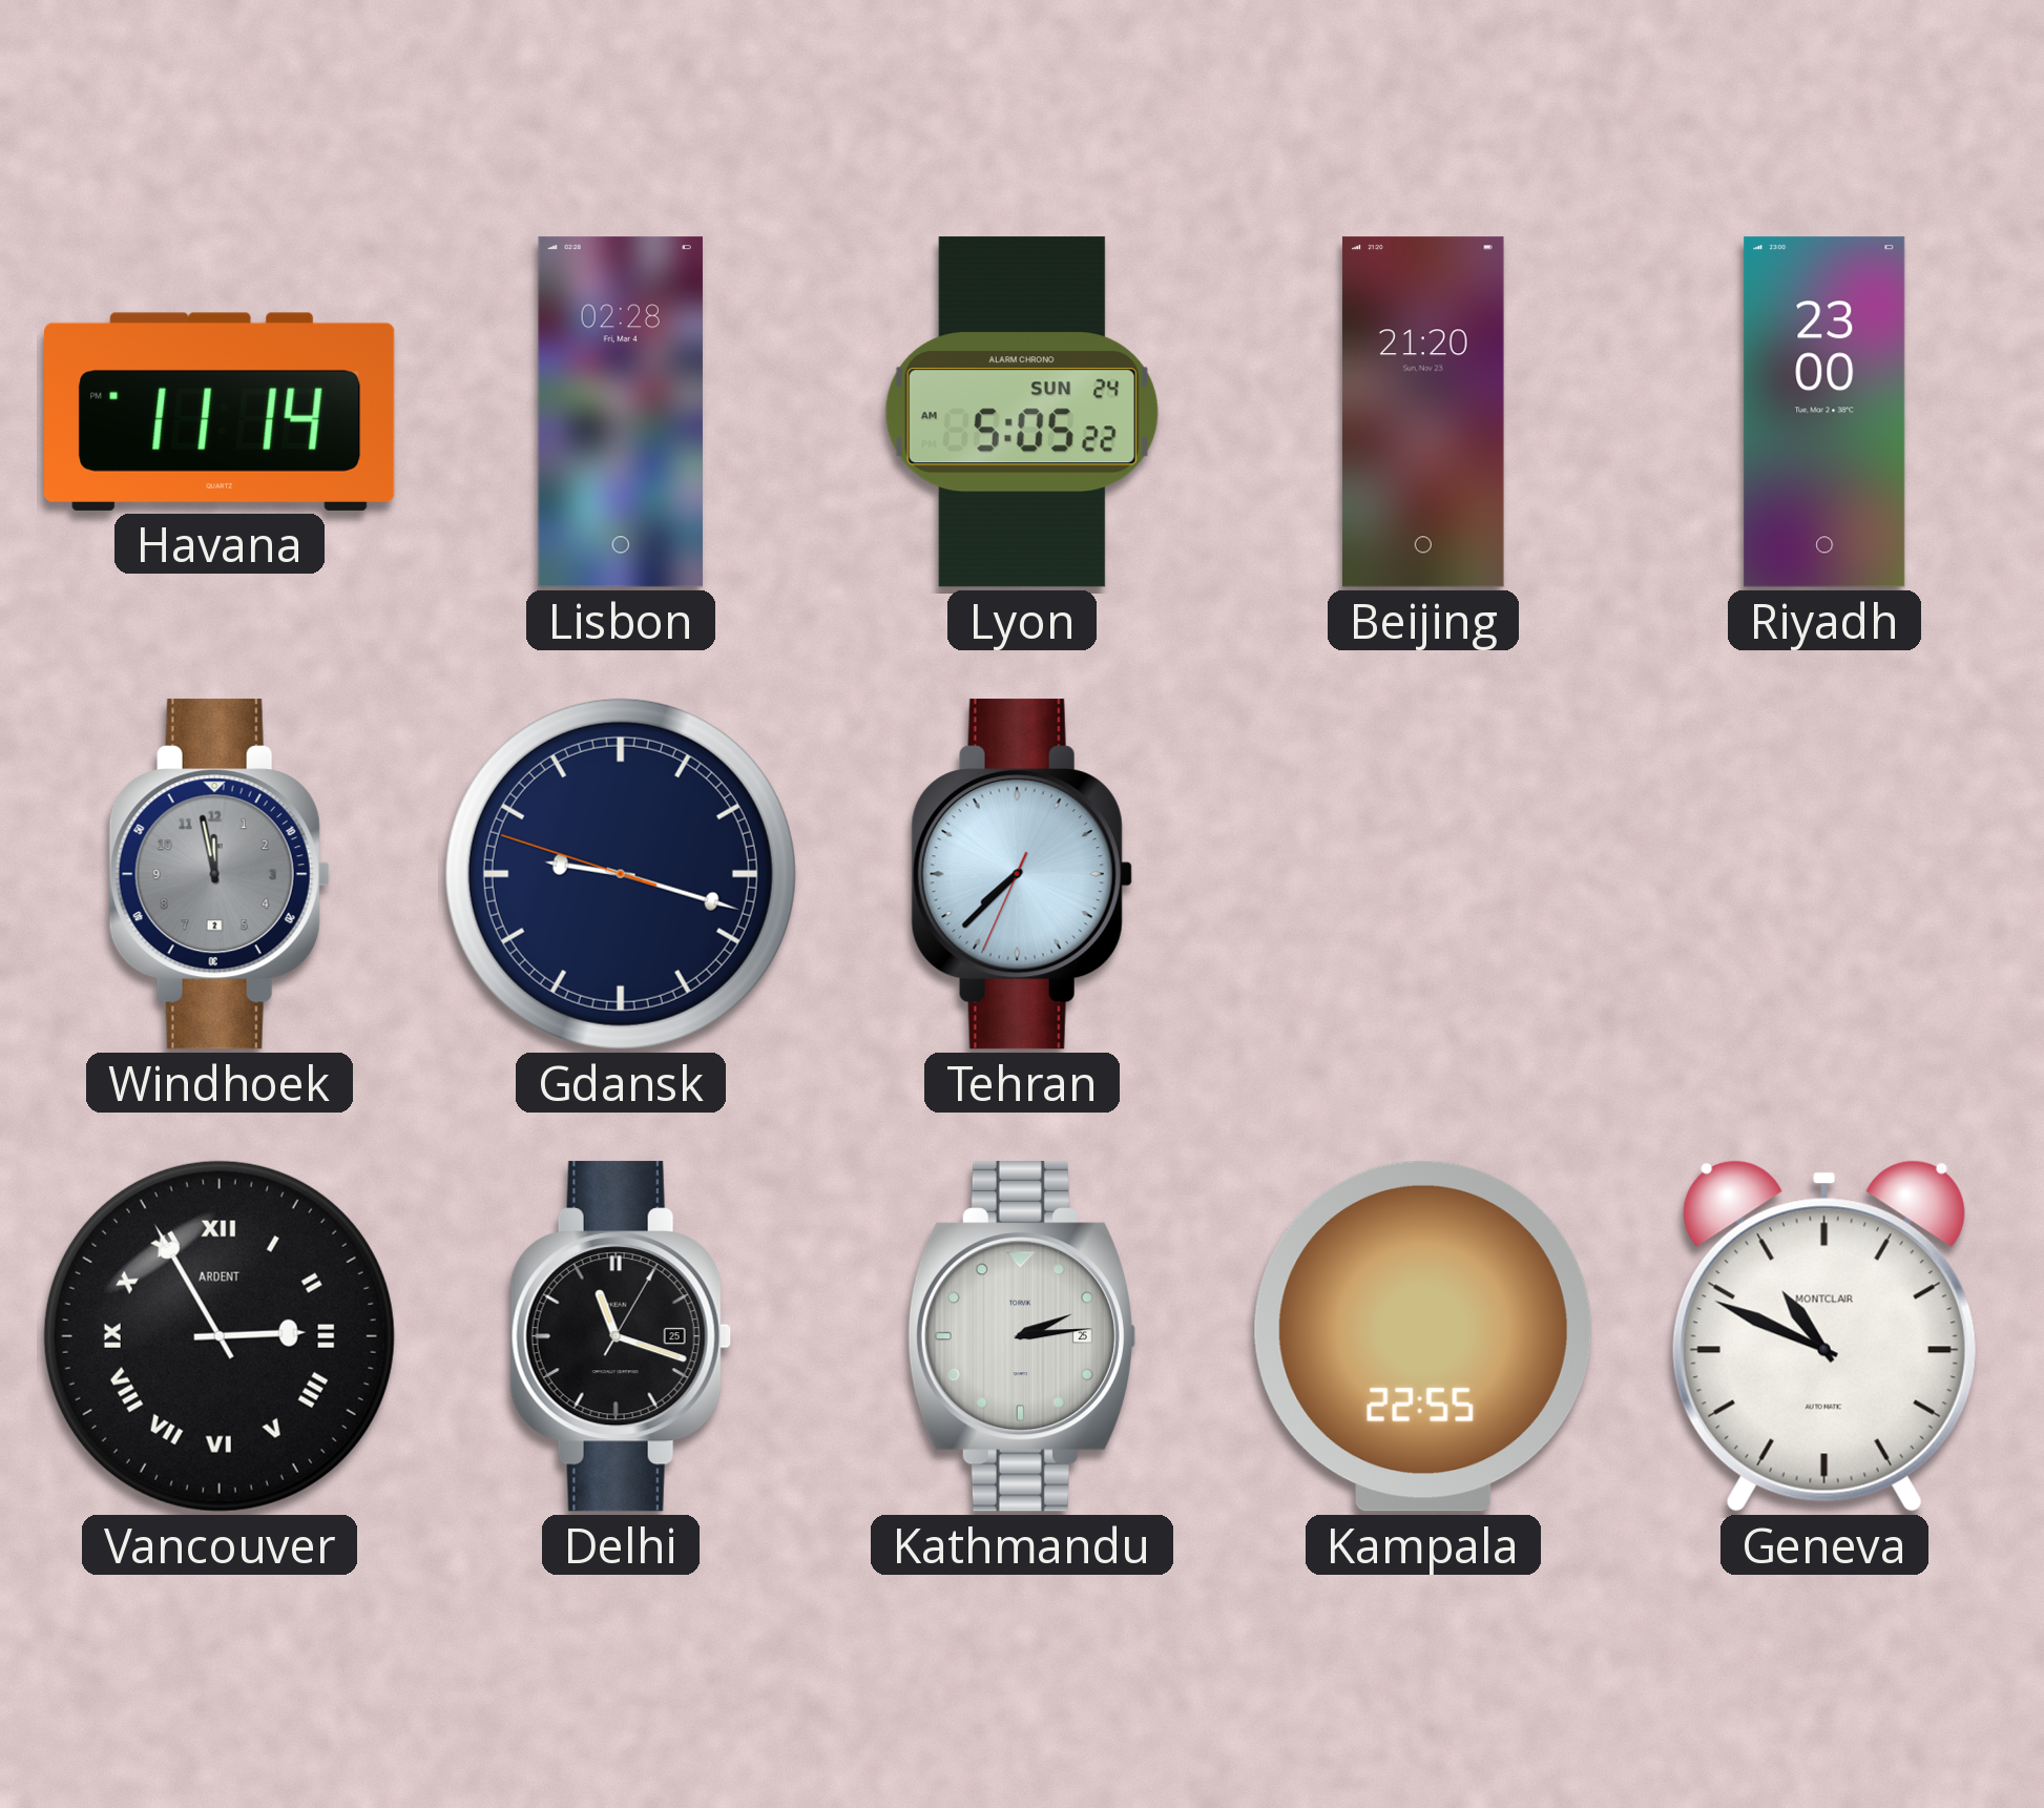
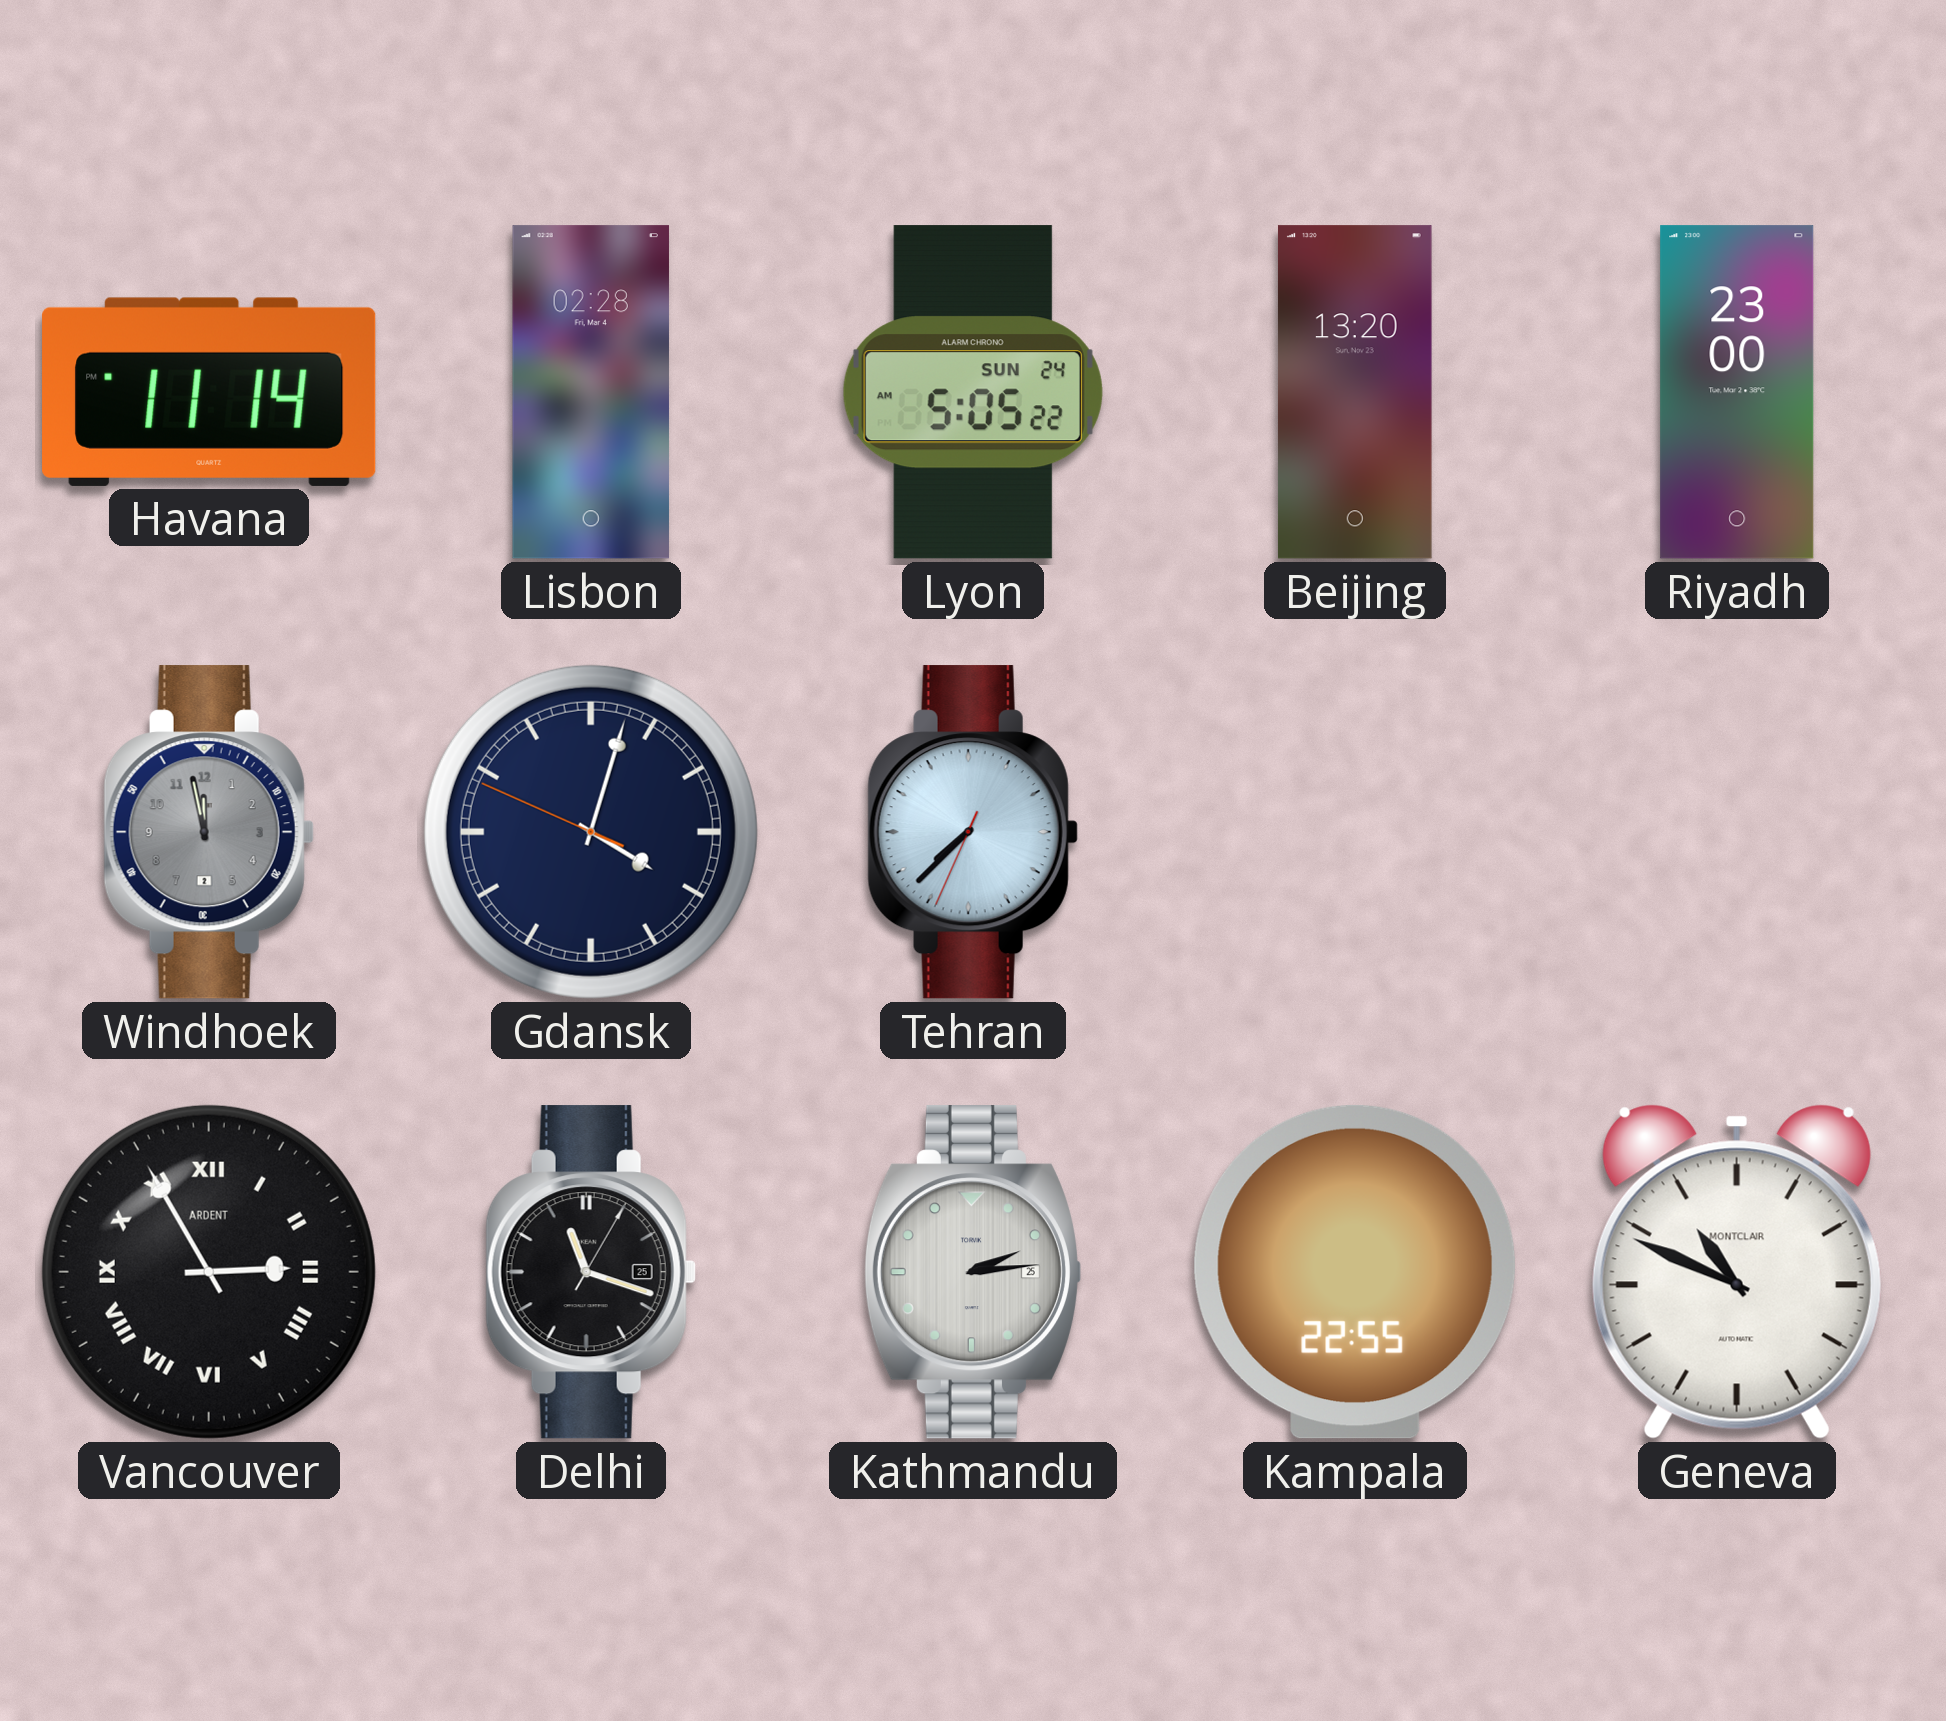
Beijing: 21:20 -> 13:20
Gdansk: 9:17 -> 4:02
